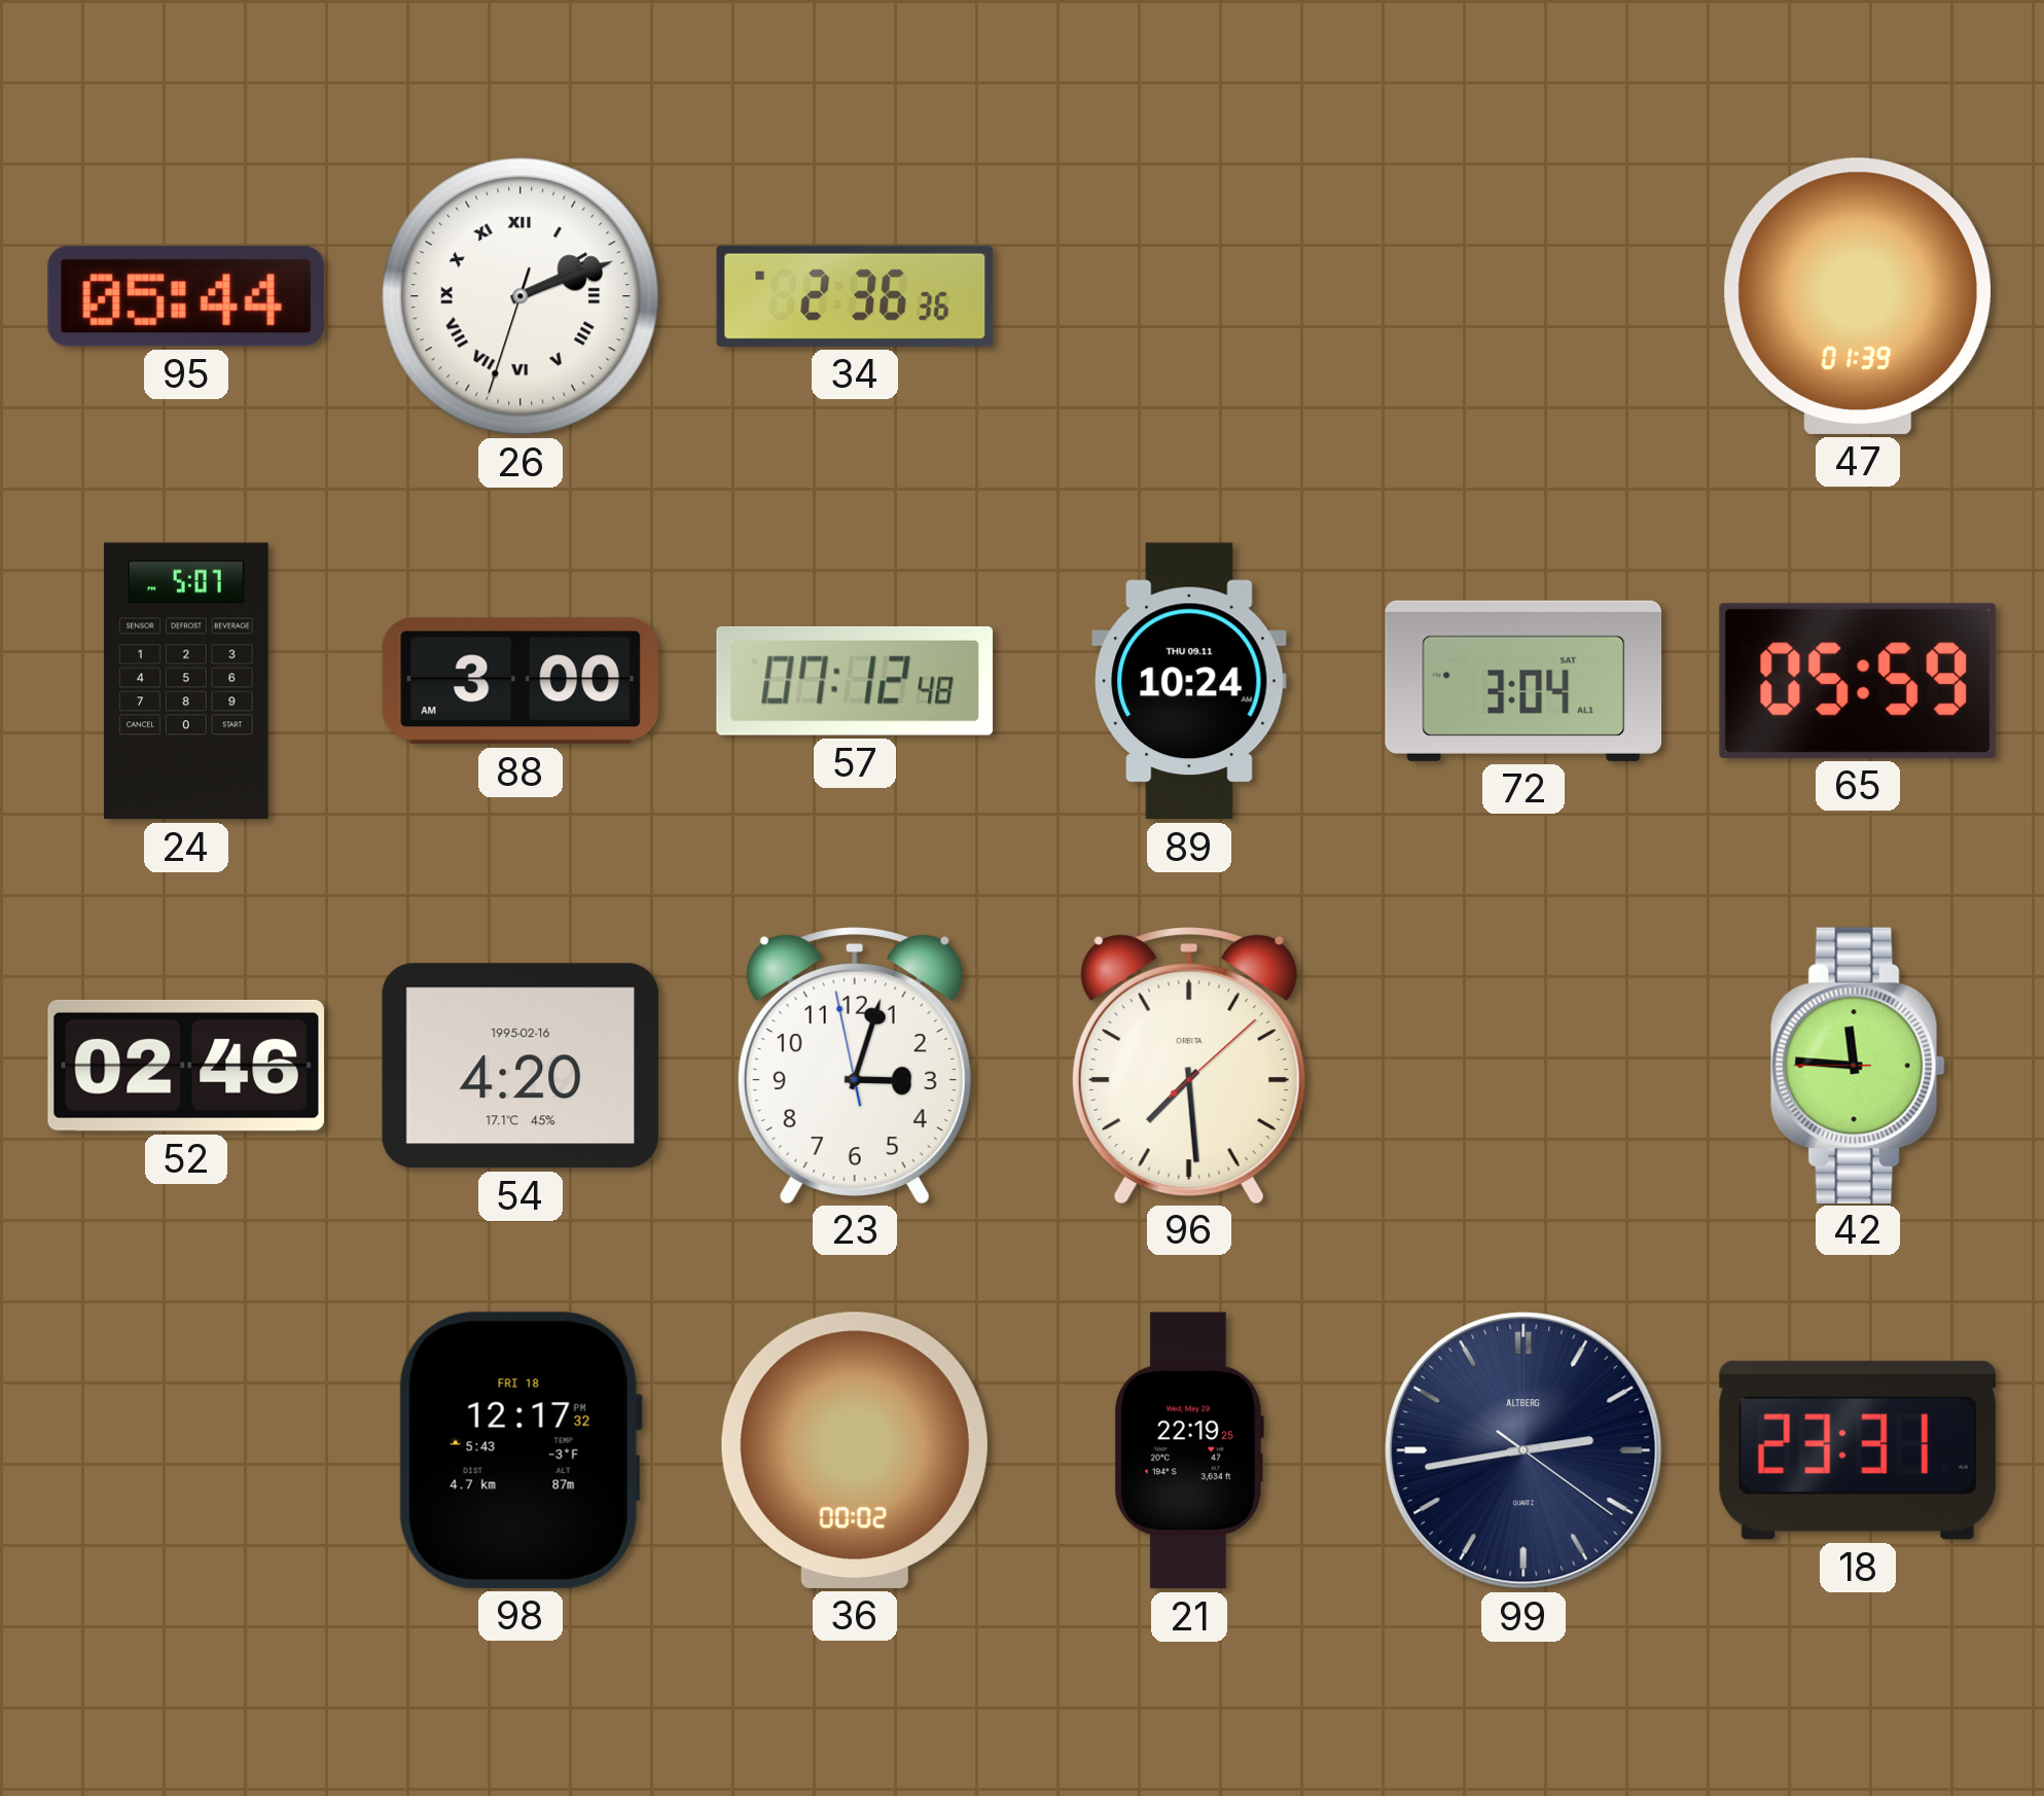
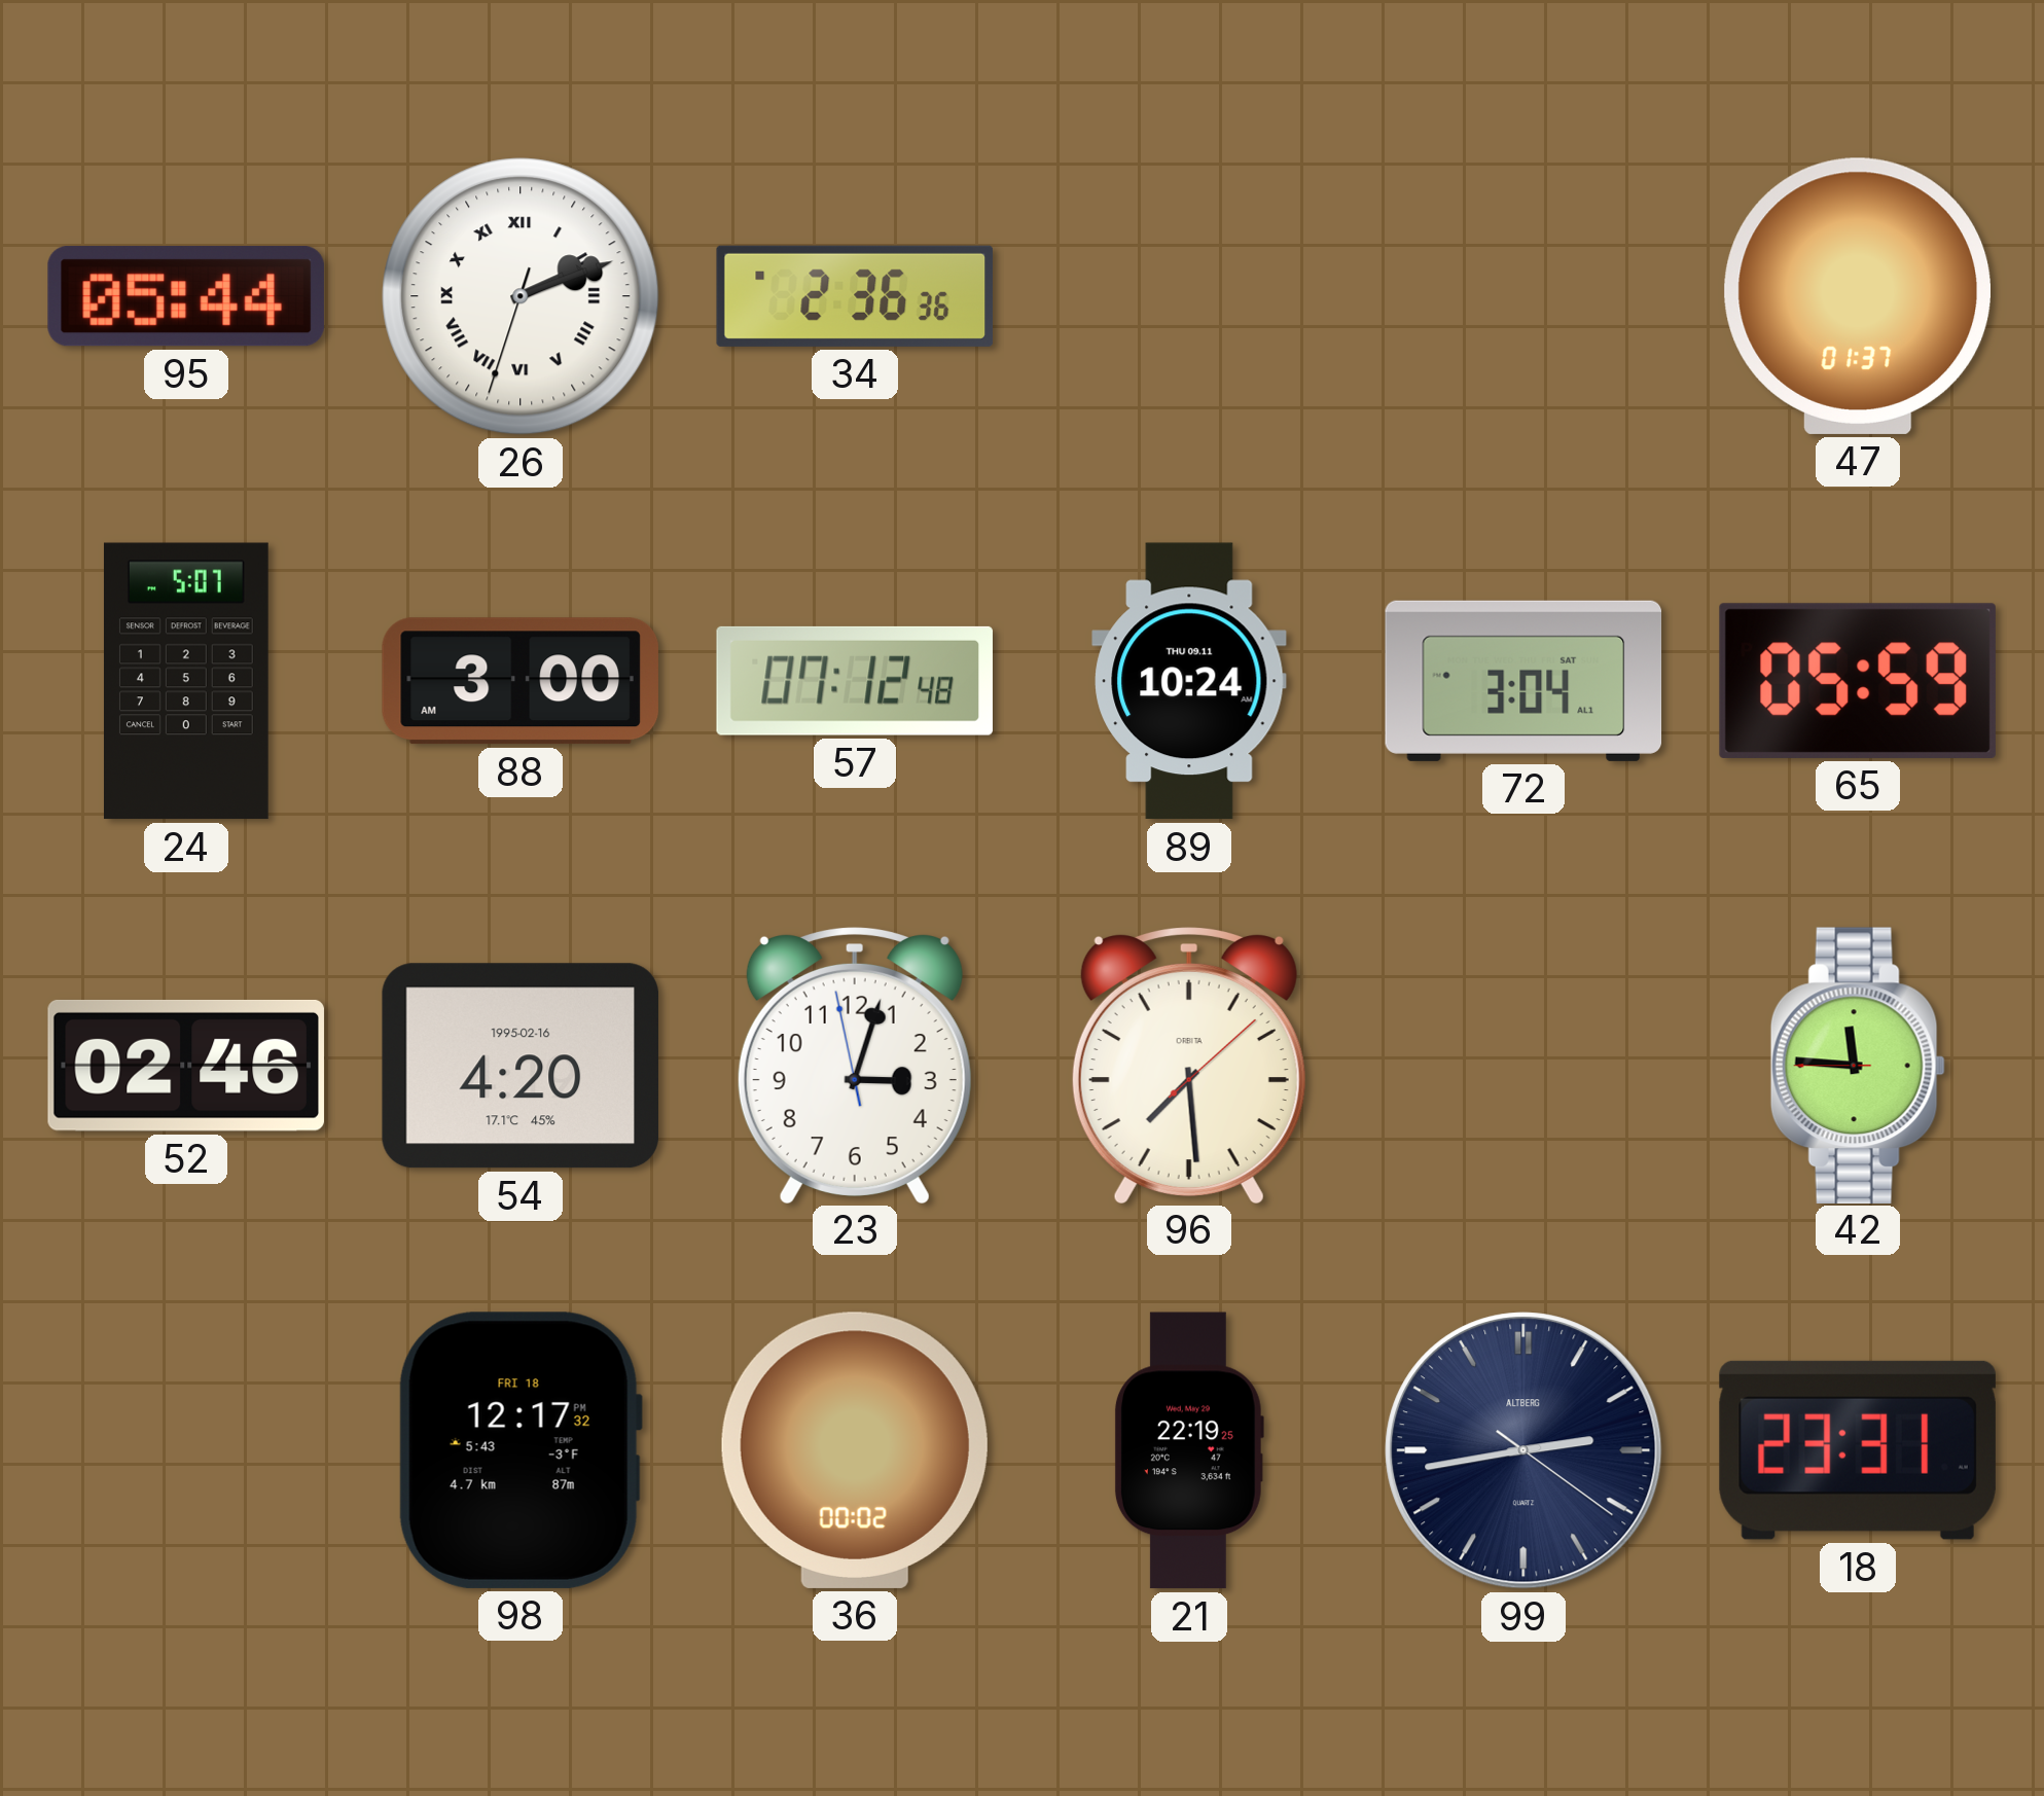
47: 01:39 -> 01:37
